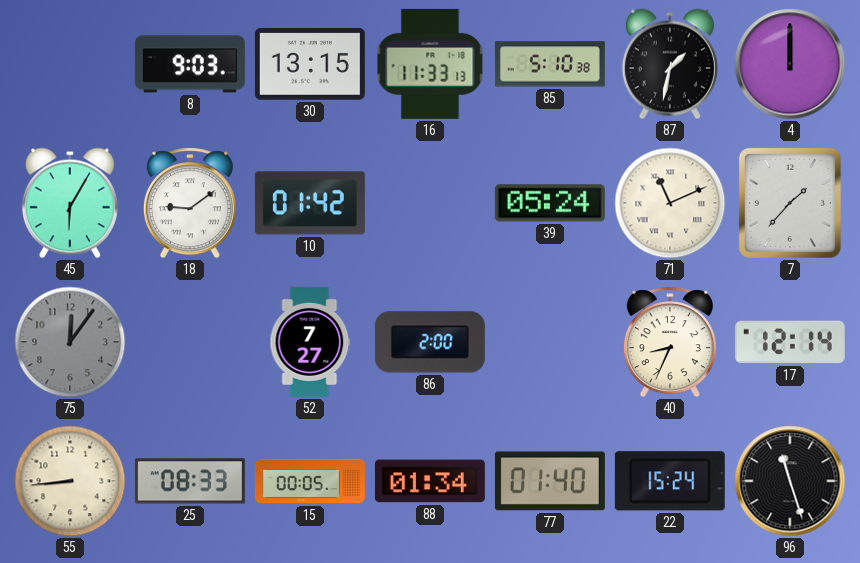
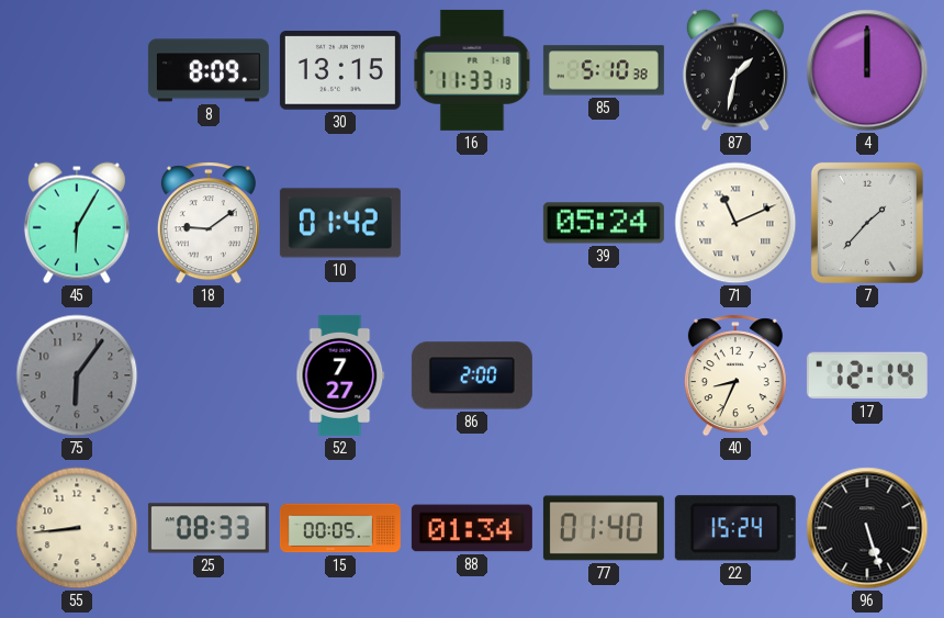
8: 9:03 -> 8:09
75: 12:06 -> 6:06
96: 11:27 -> 5:27
